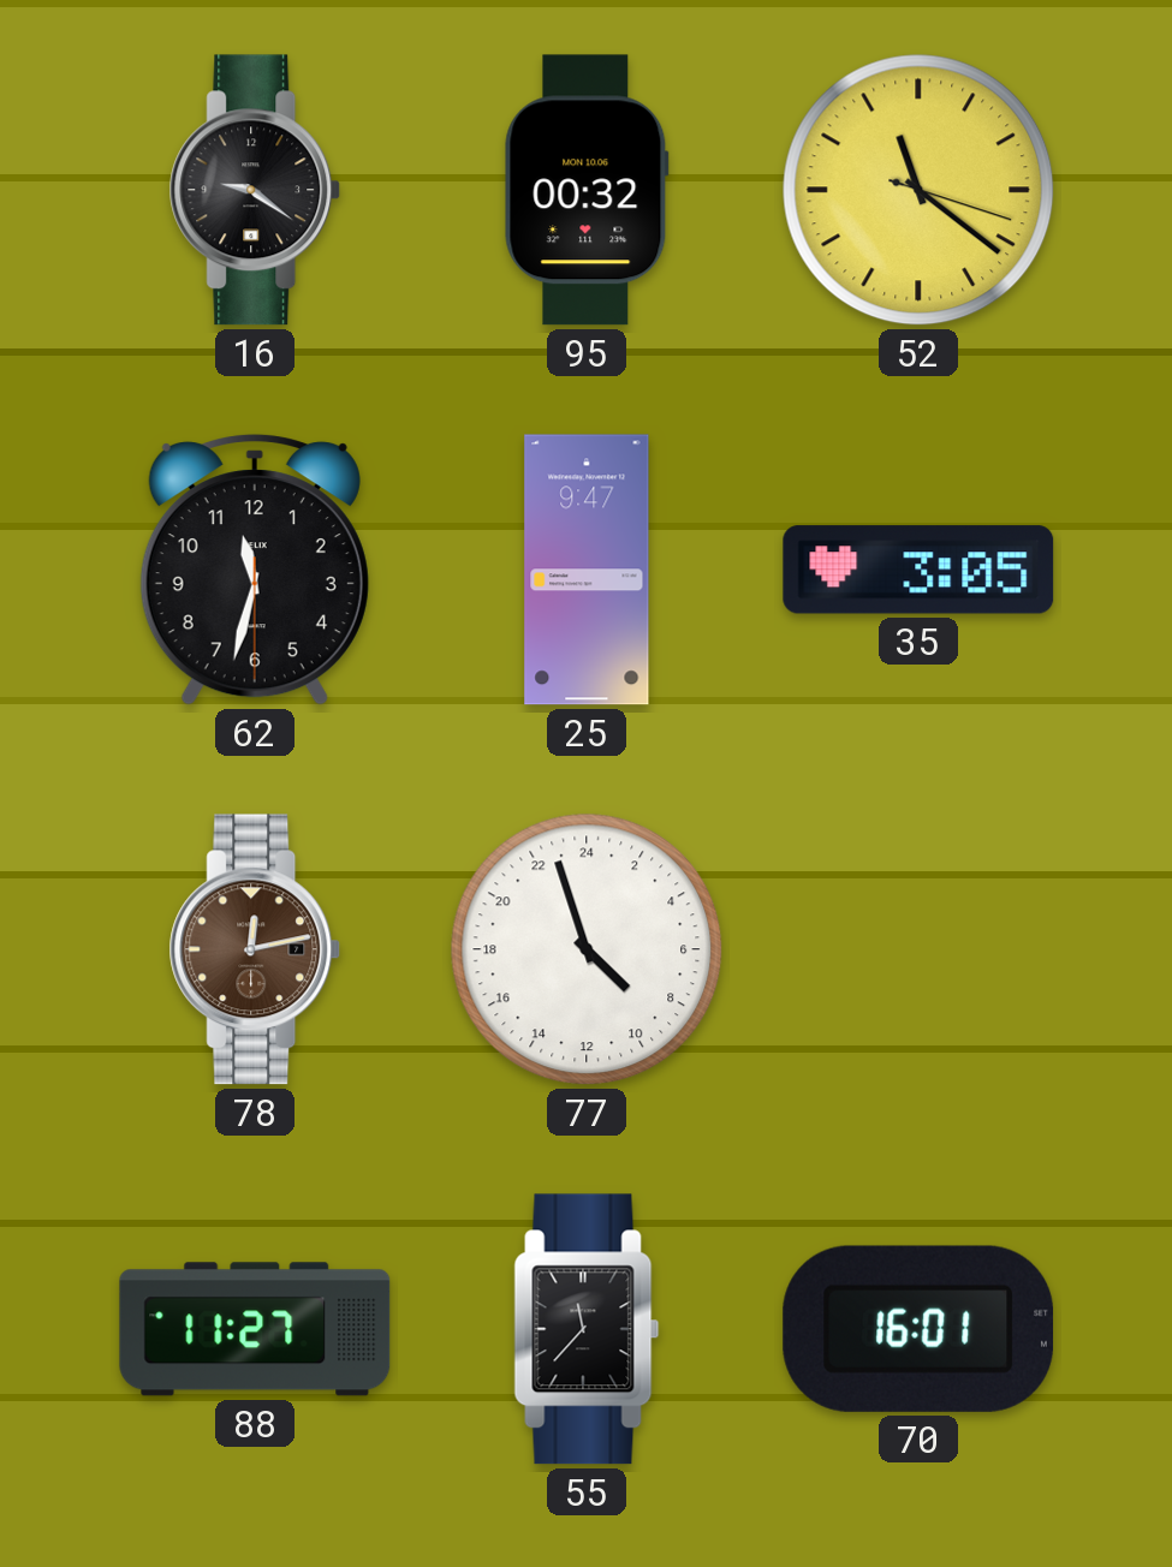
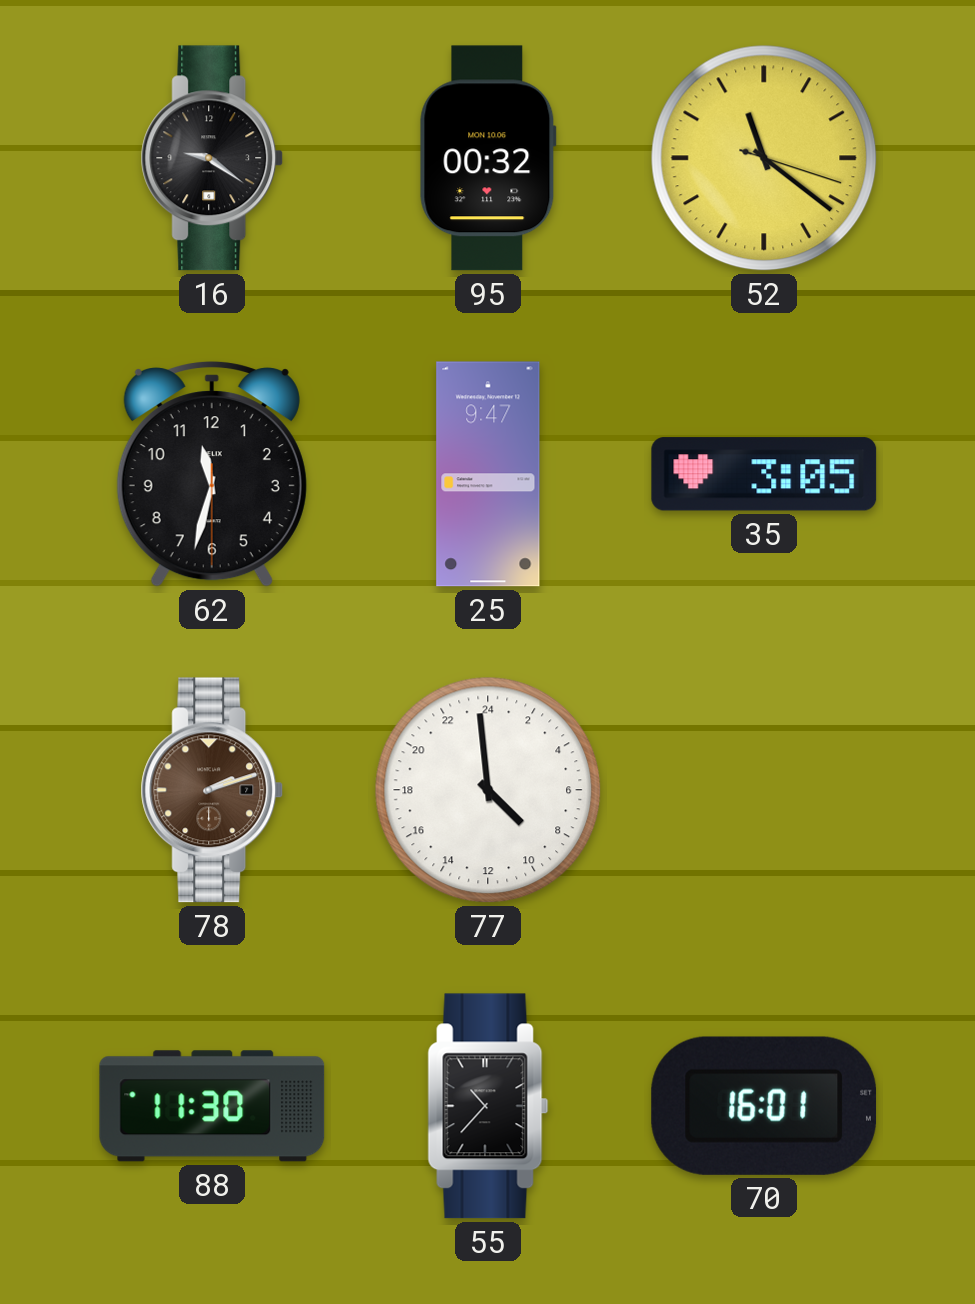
78: 12:13 -> 2:12
77: 8:57 -> 8:59
88: 11:27 -> 11:30
55: 11:37 -> 10:37
